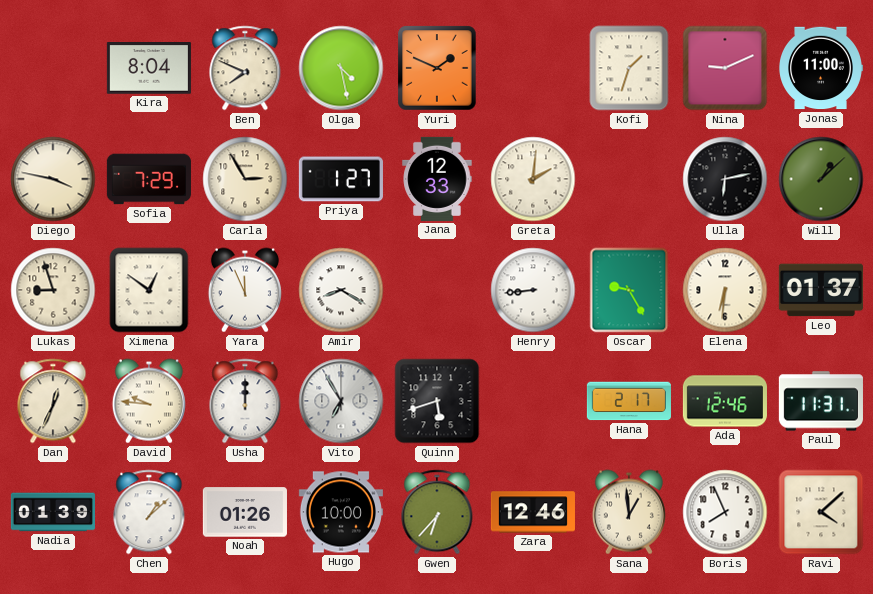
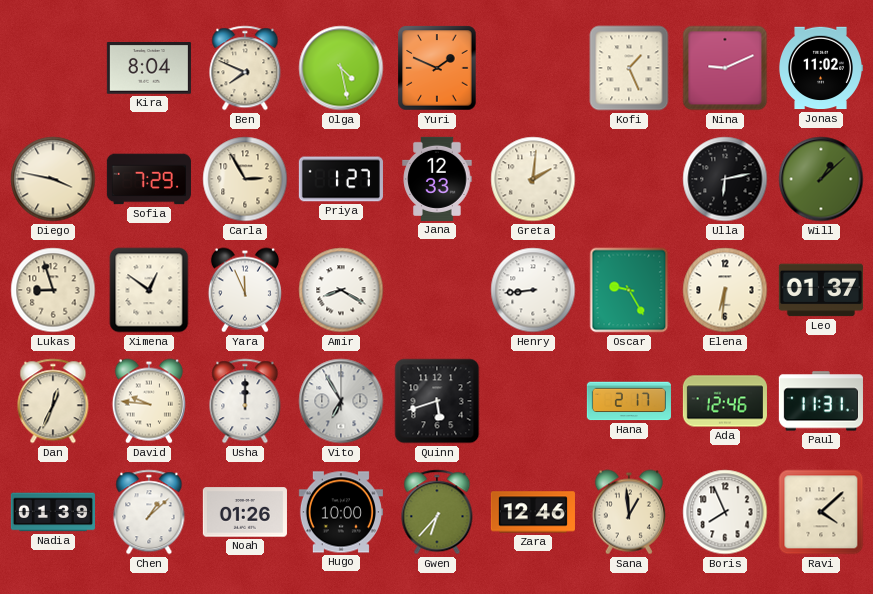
Kofi: 1:33 -> 1:26
Jonas: 11:00 -> 11:02
